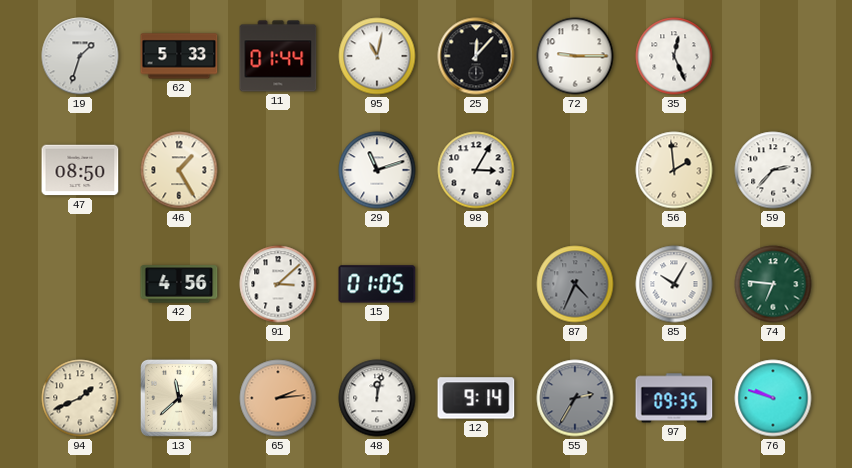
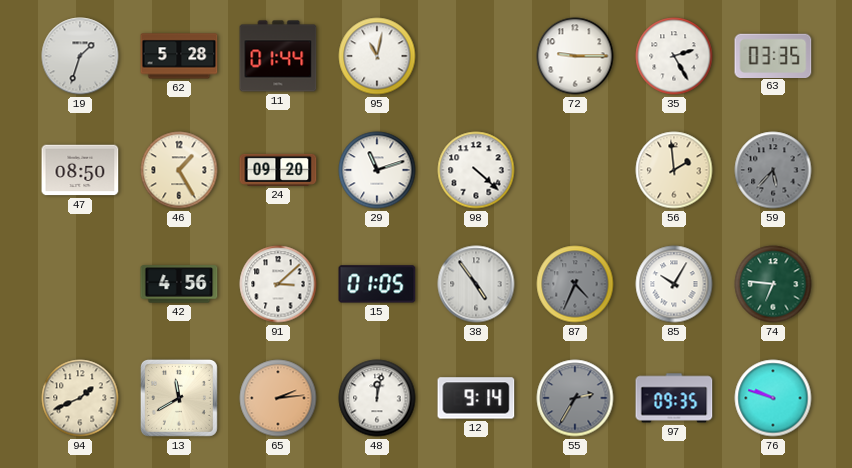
62: 5:33 -> 5:28
25: 12:07 -> none
35: 12:26 -> 2:25
63: none -> 03:35
24: none -> 09:20
98: 3:05 -> 4:22
59: 2:37 -> 5:37
59 dial: white -> grey
38: none -> 4:54
13: 11:38 -> 11:40
